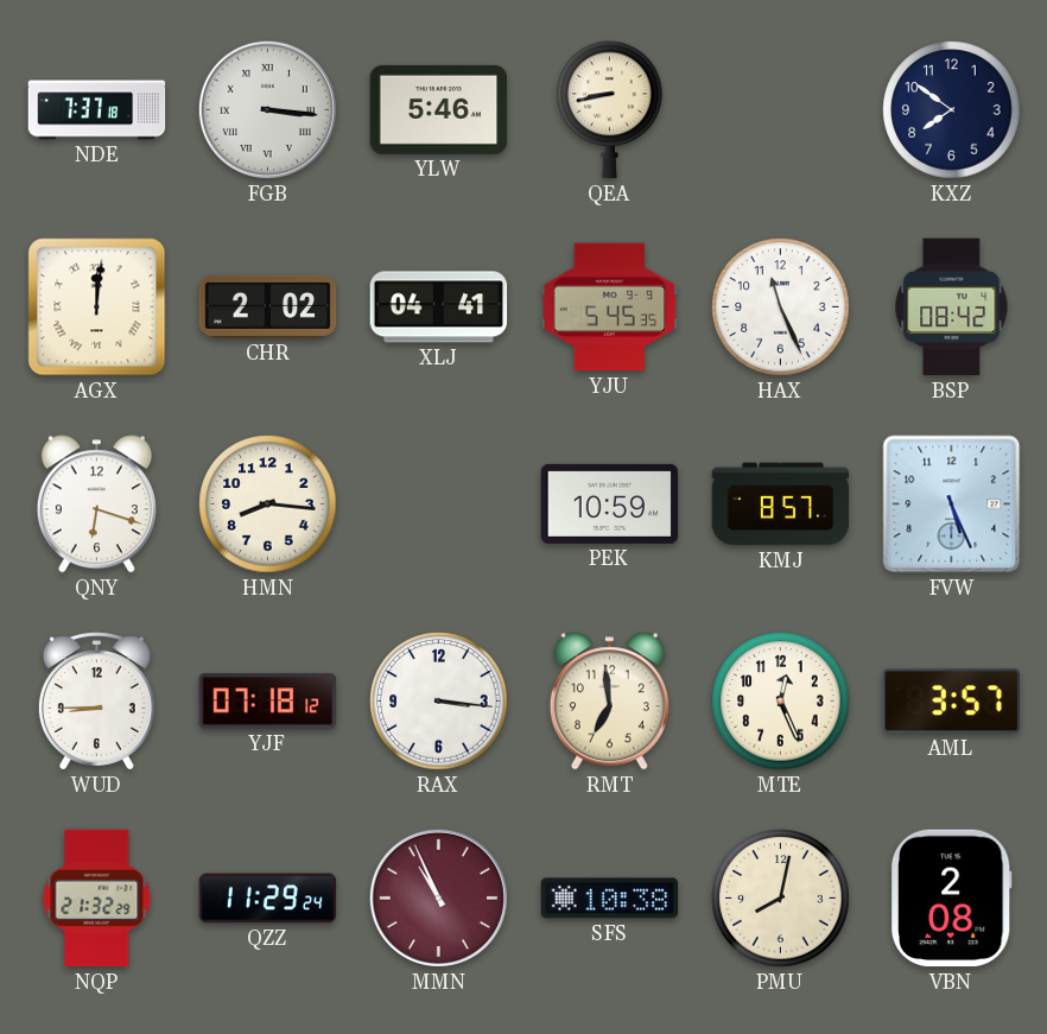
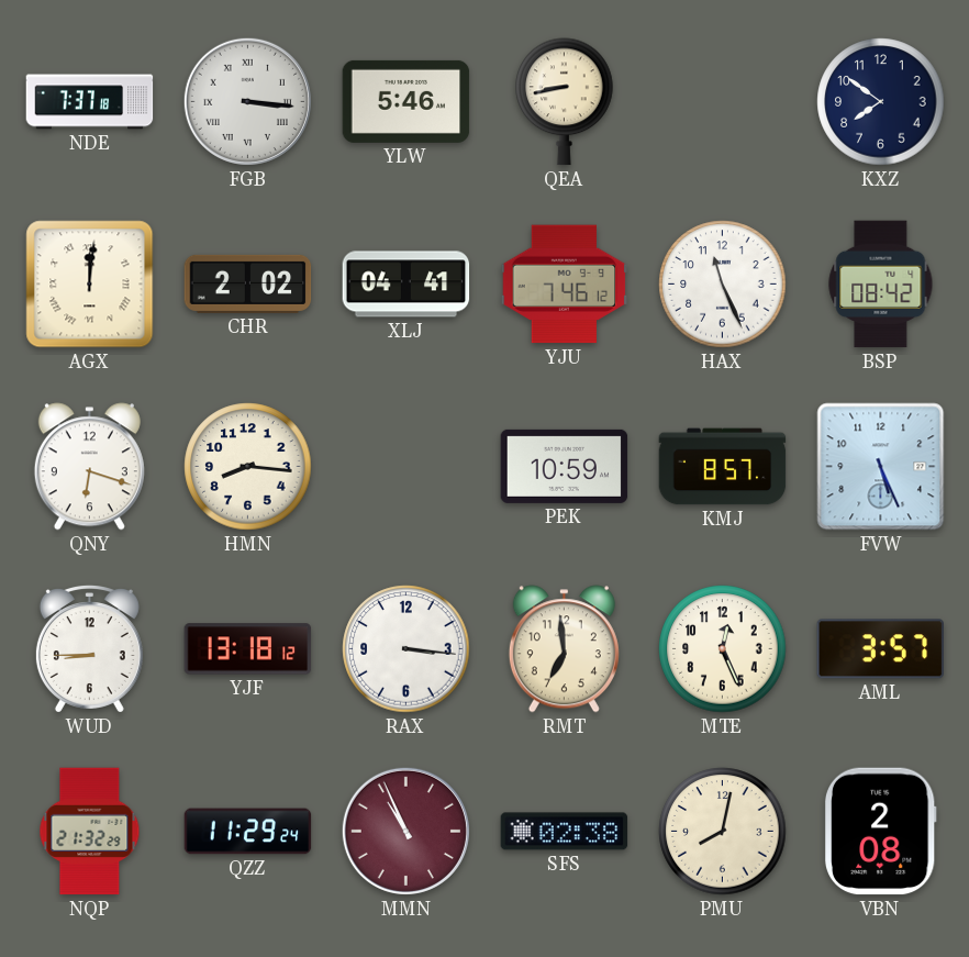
YJU: 5:45 -> 7:46
YJF: 07:18 -> 13:18
SFS: 10:38 -> 02:38
